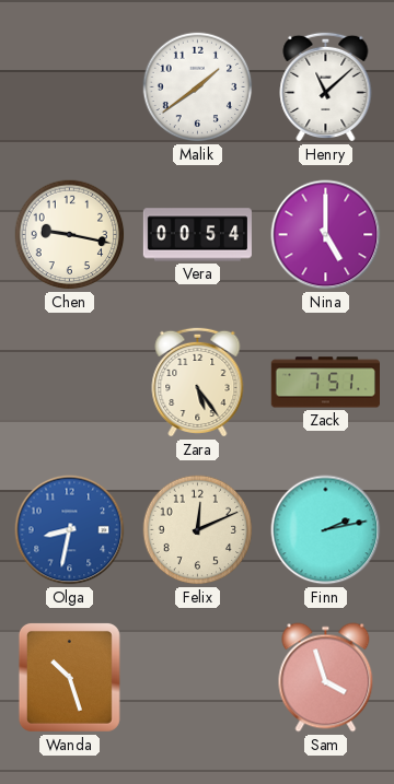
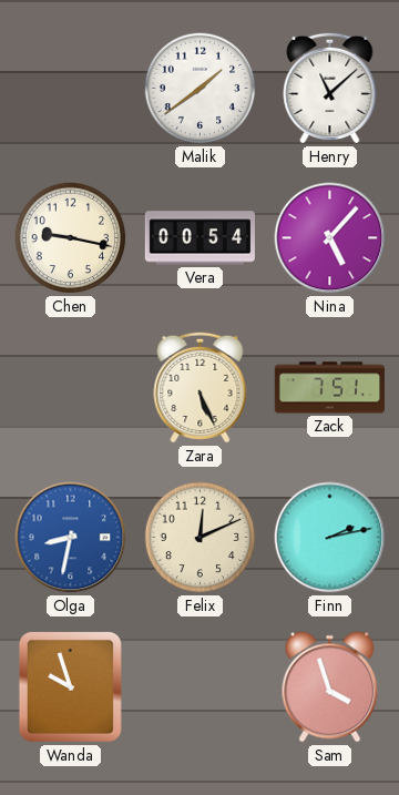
Nina: 5:00 -> 5:07
Zara: 5:24 -> 5:26
Wanda: 10:27 -> 9:57
